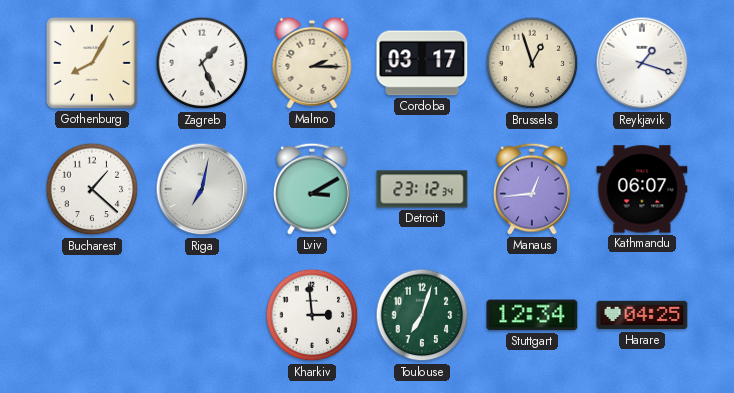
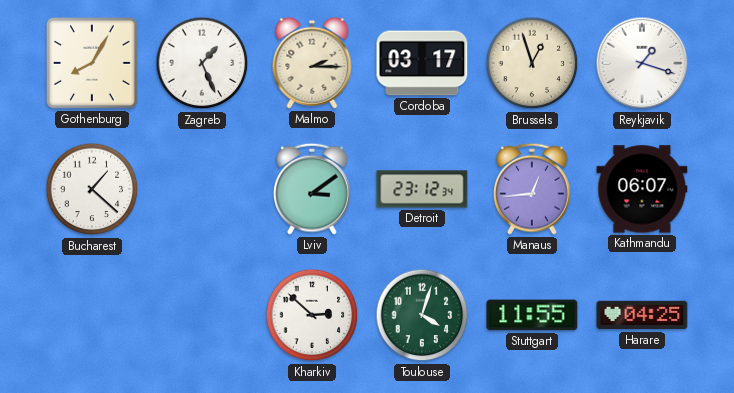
Riga: 7:02 -> none
Lviv: 3:10 -> 3:09
Kharkiv: 2:59 -> 2:52
Toulouse: 7:03 -> 4:03
Stuttgart: 12:34 -> 11:55
